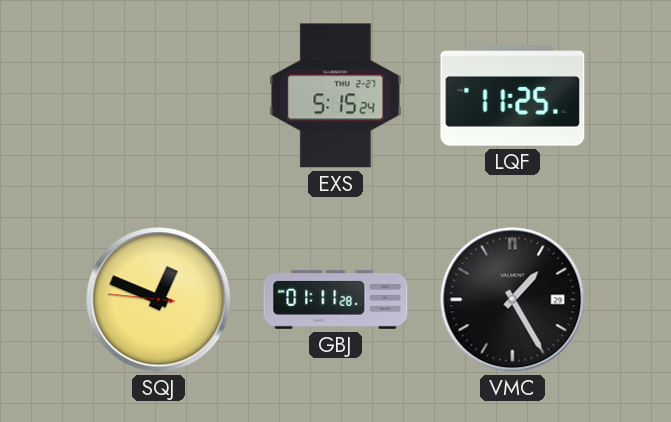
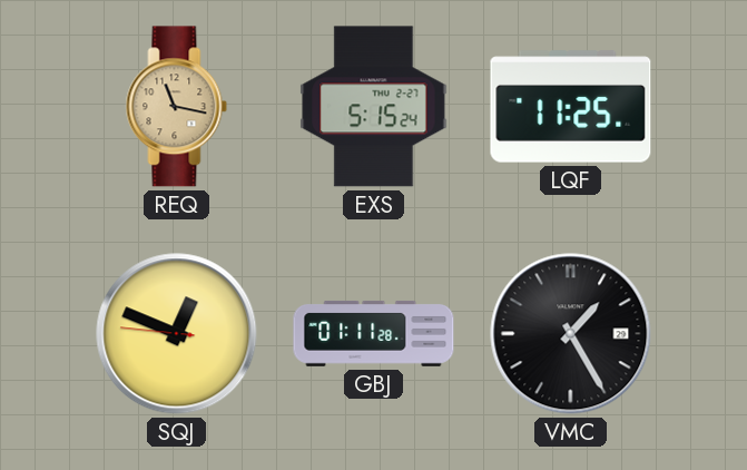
REQ: none -> 11:17
